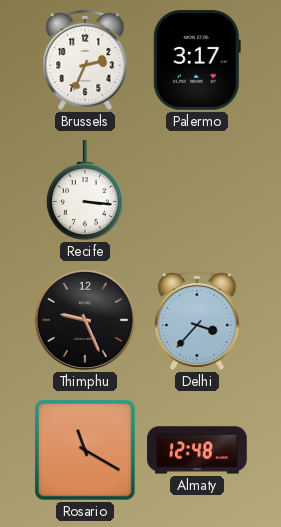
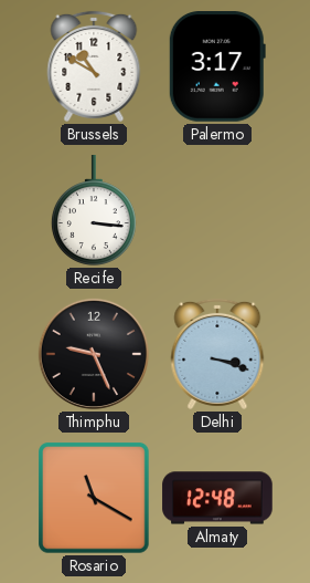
Brussels: 2:34 -> 10:50
Delhi: 3:37 -> 3:18
